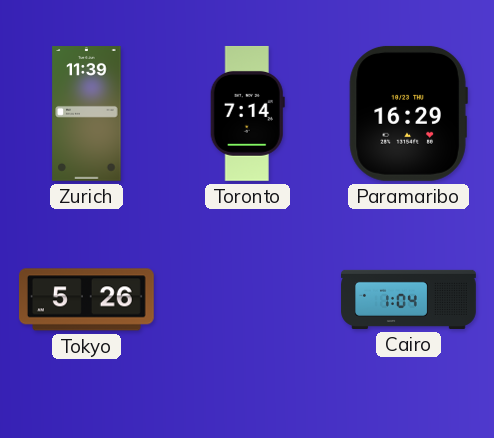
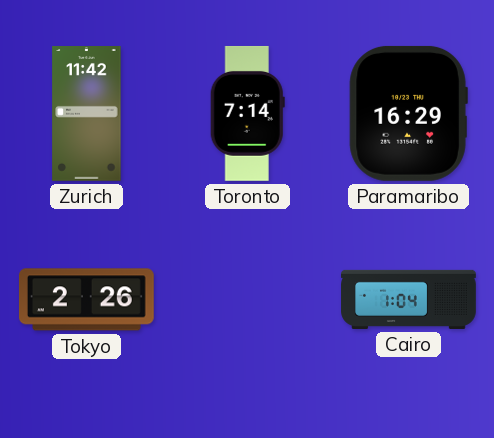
Zurich: 11:39 -> 11:42
Tokyo: 5:26 -> 2:26
